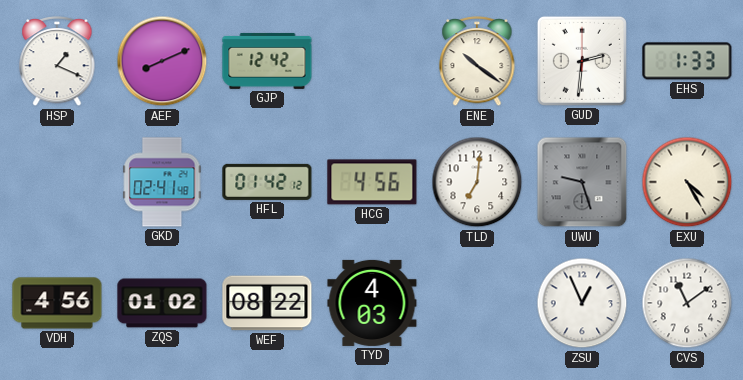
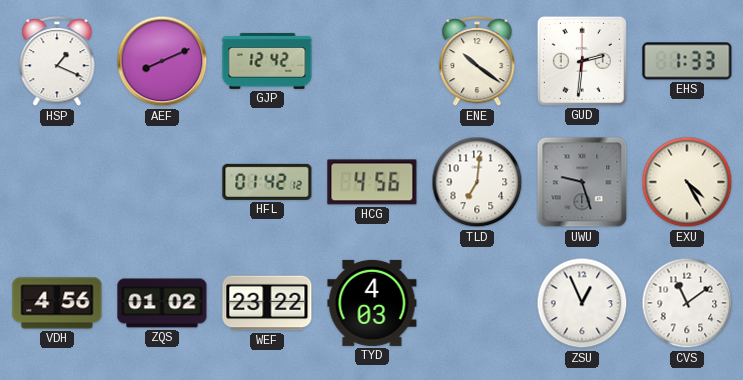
GKD: 02:41 -> none
WEF: 08:22 -> 23:22
